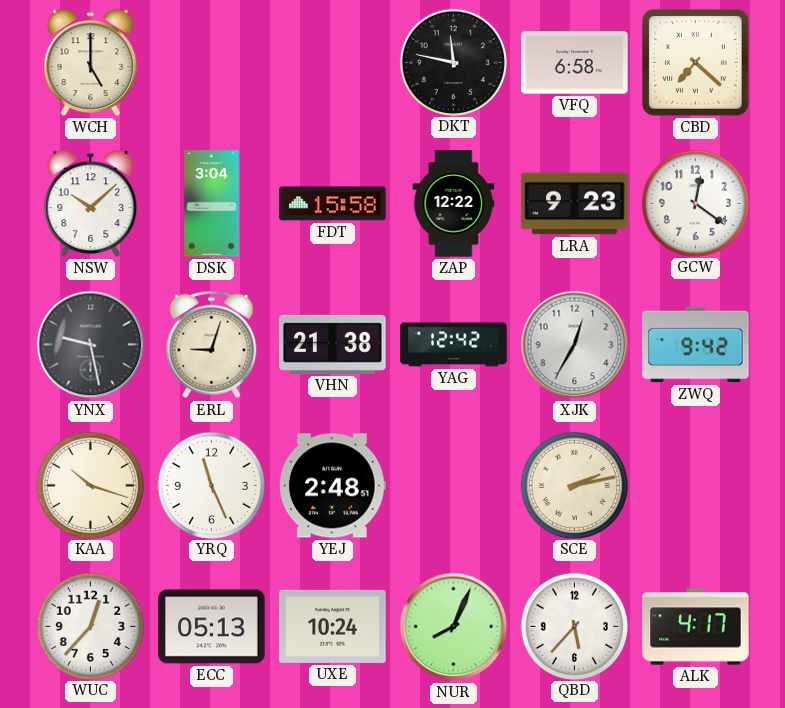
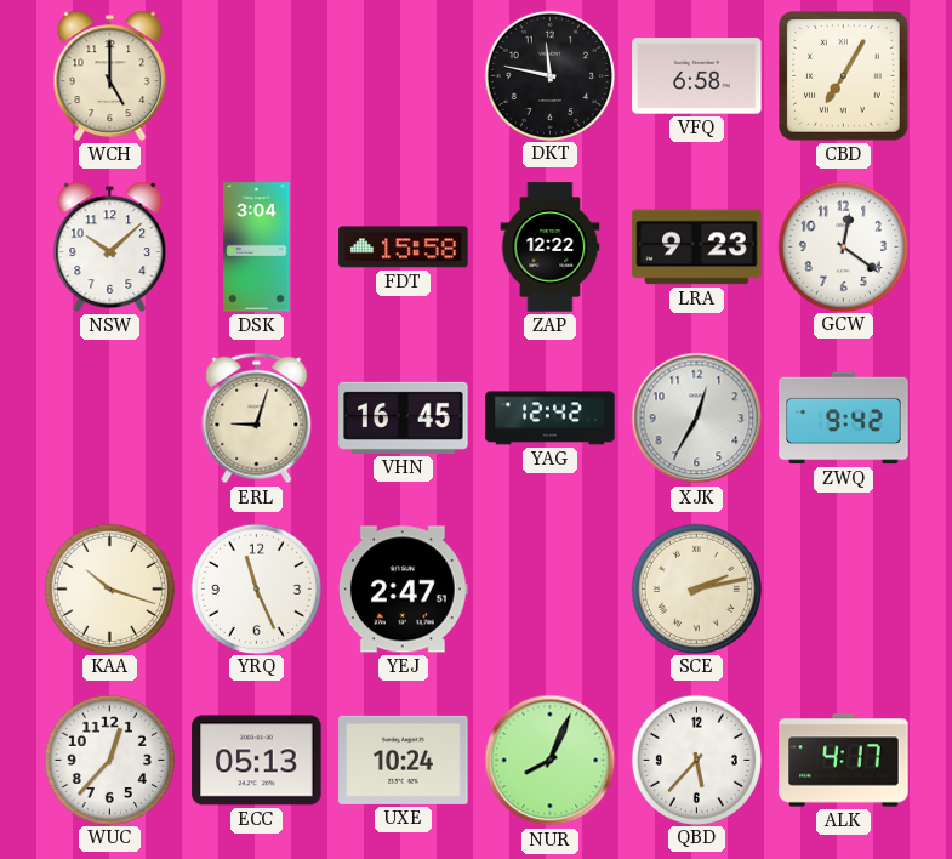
CBD: 7:22 -> 7:05
YNX: 9:28 -> none
VHN: 21:38 -> 16:45
YEJ: 2:48 -> 2:47
